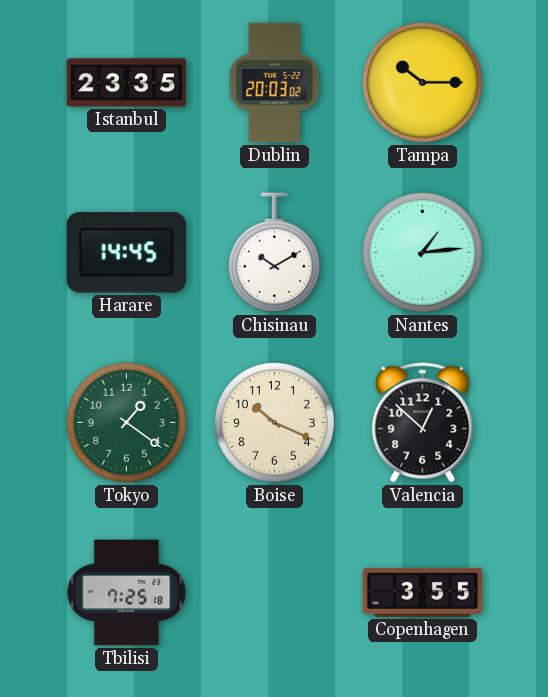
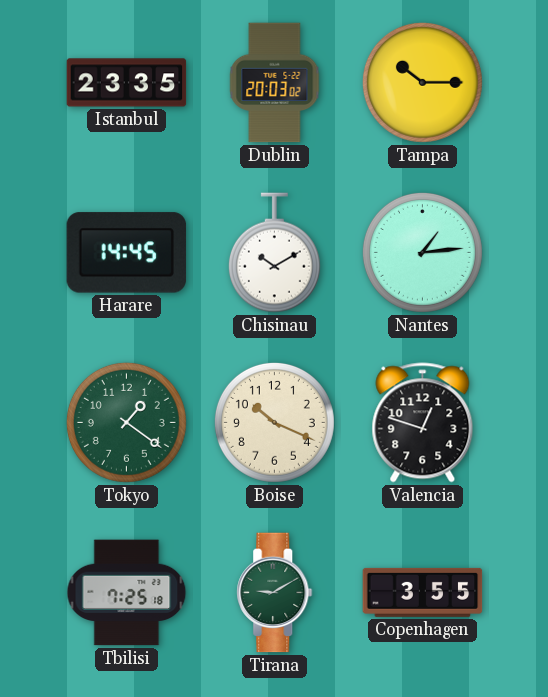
Valencia: 12:52 -> 12:48
Tirana: none -> 9:10
